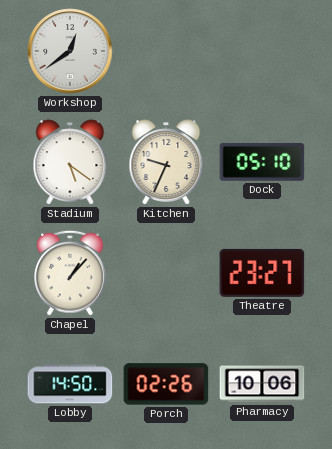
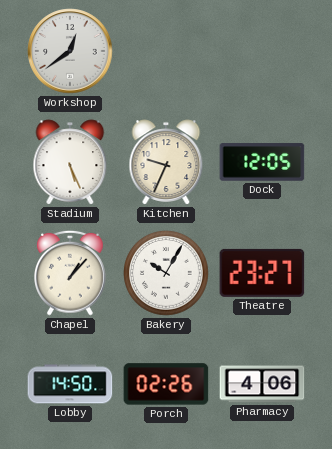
Stadium: 5:21 -> 5:26
Dock: 05:10 -> 12:05
Bakery: none -> 10:05
Pharmacy: 10:06 -> 4:06
